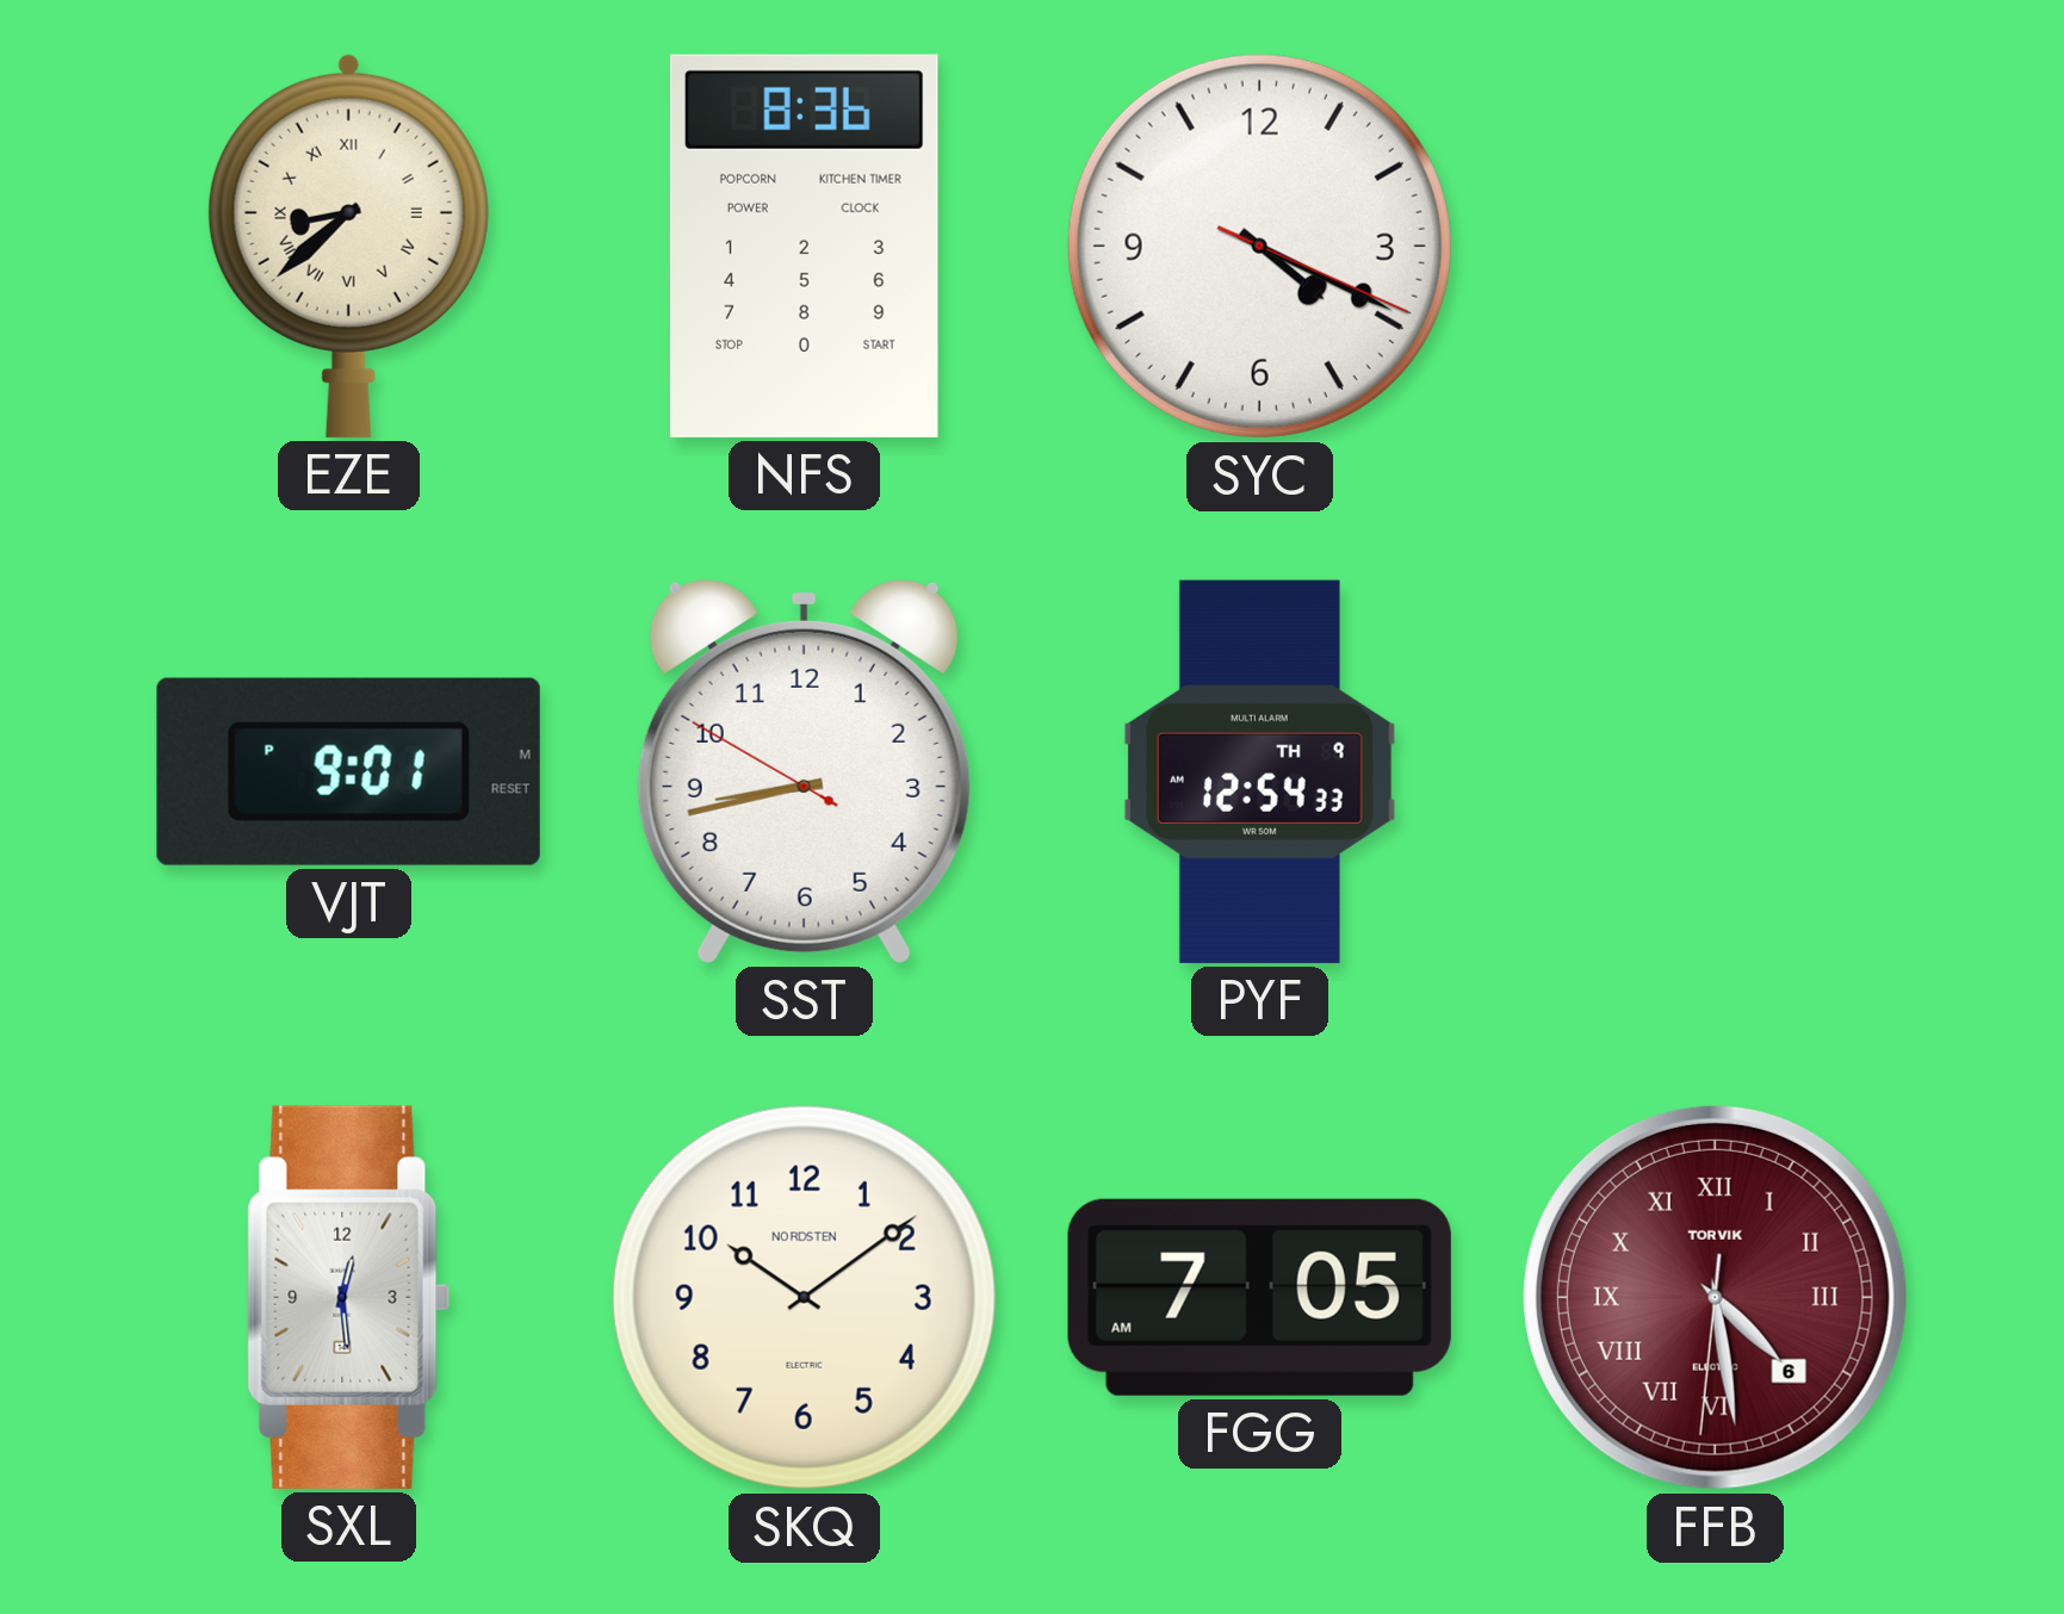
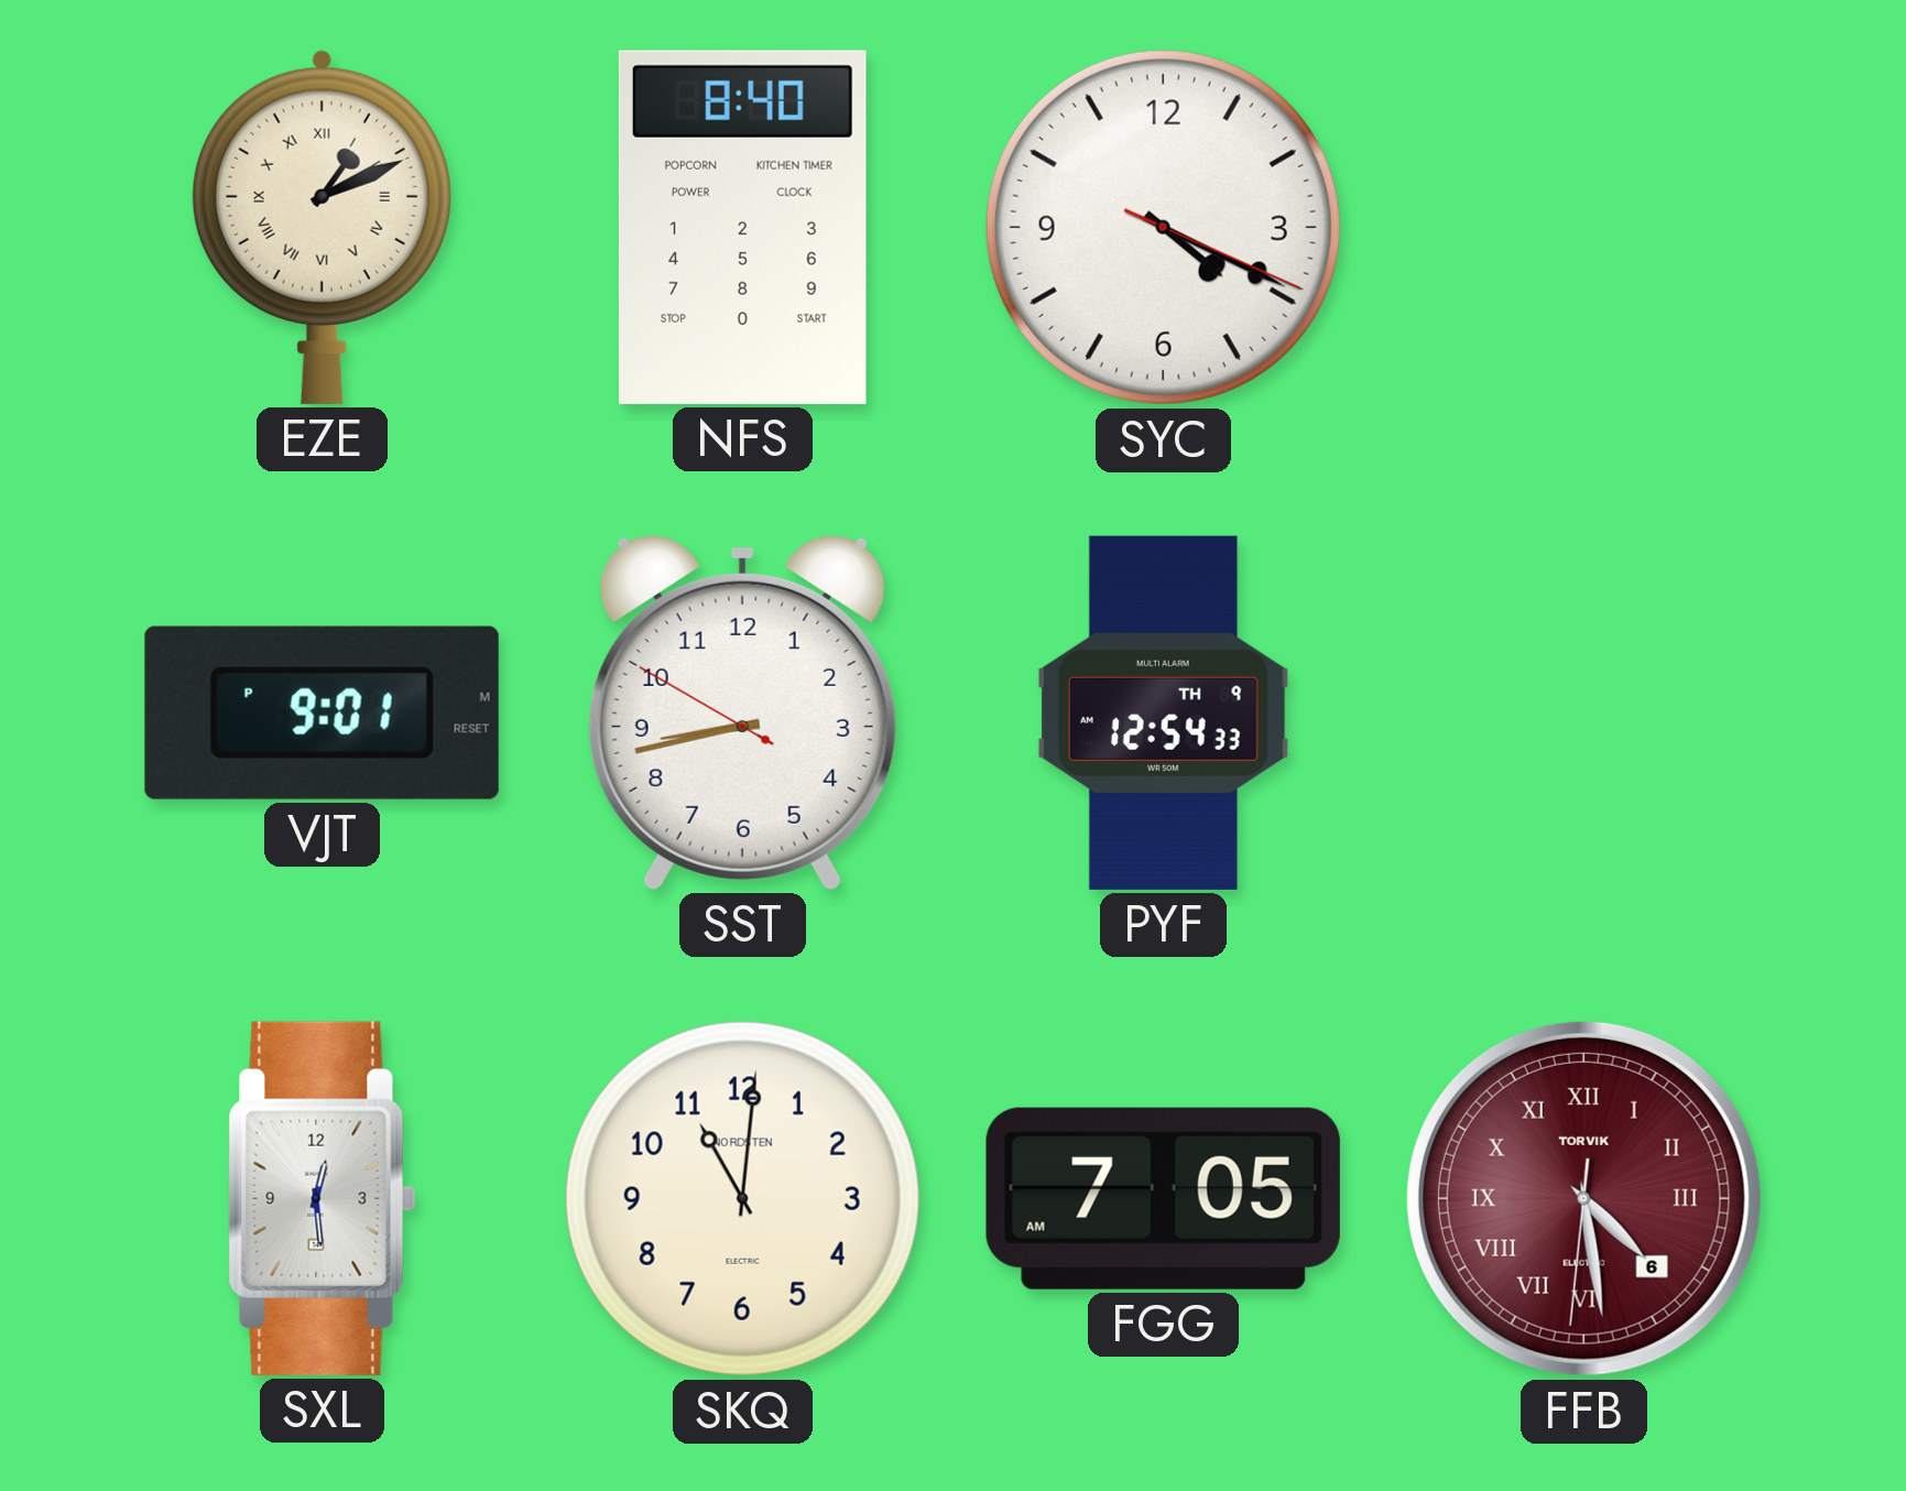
EZE: 8:38 -> 1:11
NFS: 8:36 -> 8:40
SKQ: 10:09 -> 11:01
